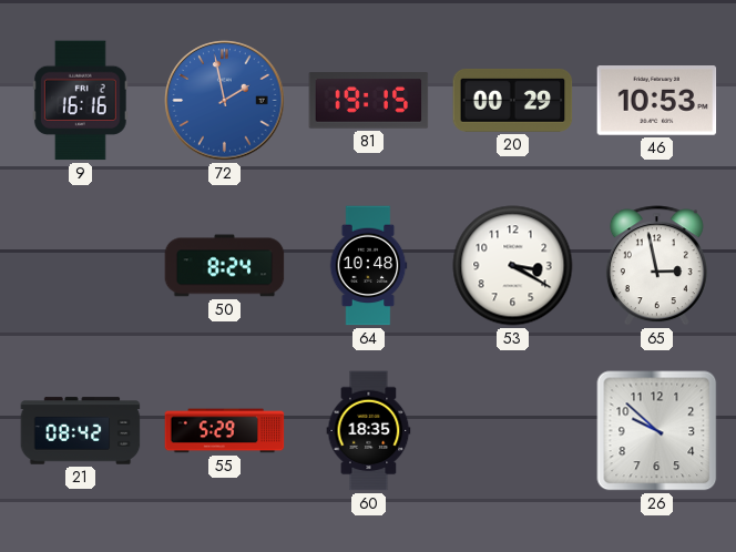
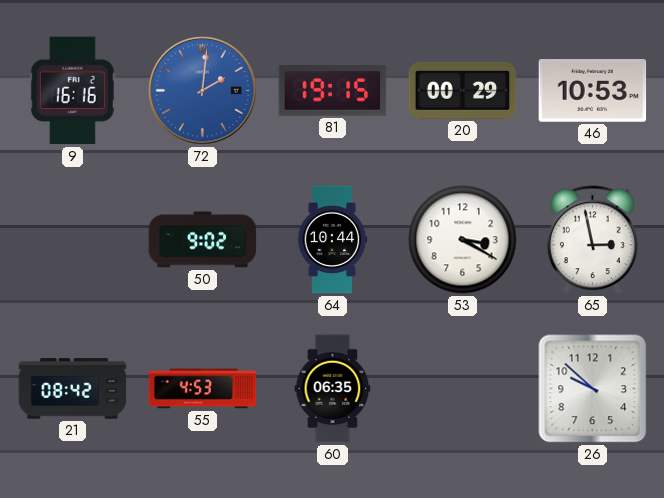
72: 1:58 -> 2:01
50: 8:24 -> 9:02
64: 10:48 -> 10:44
55: 5:29 -> 4:53
60: 18:35 -> 06:35
